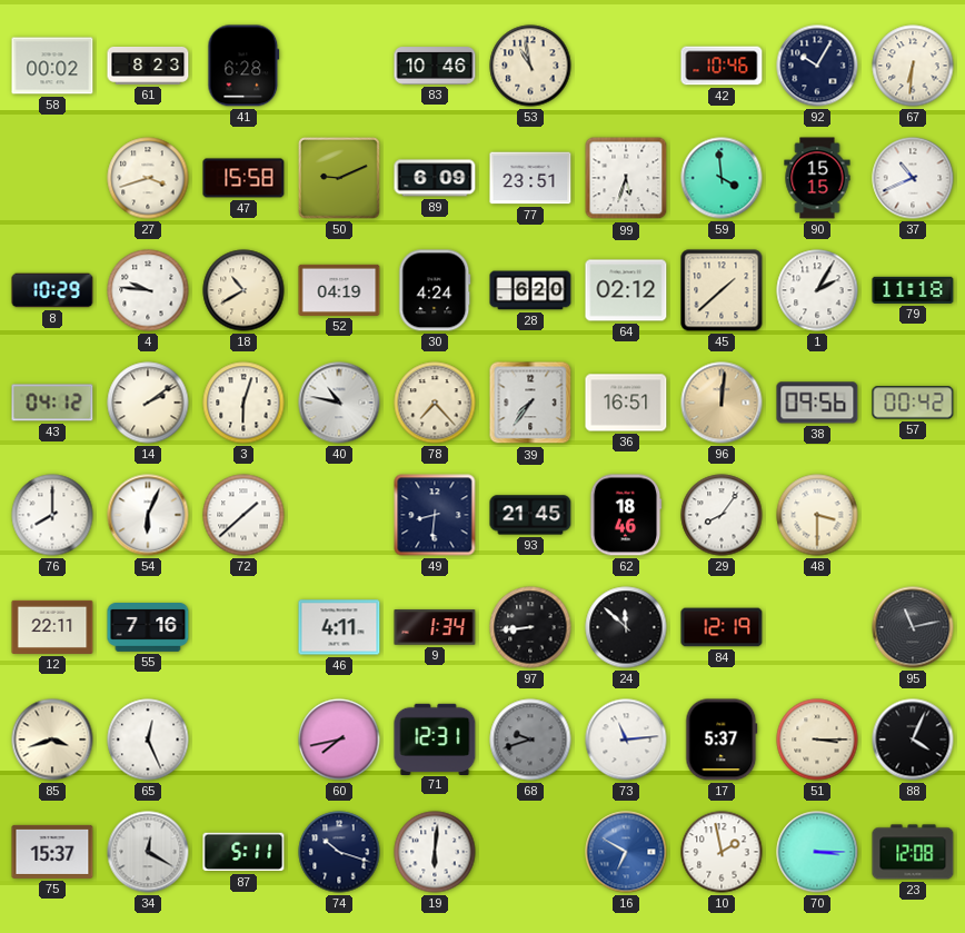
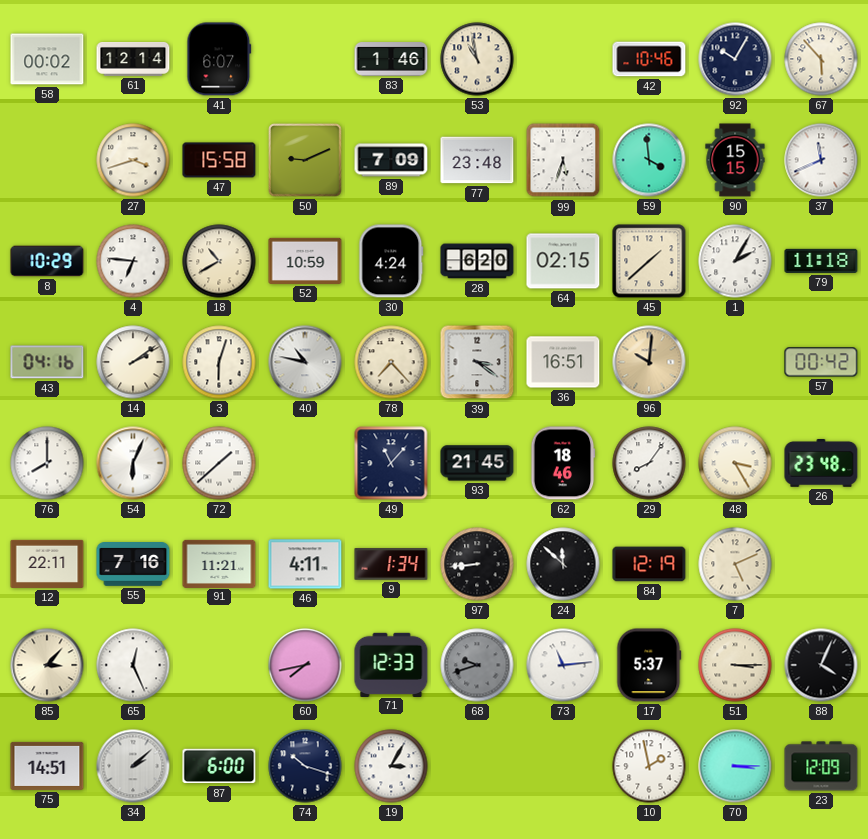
61: 8:23 -> 12:14
41: 6:28 -> 6:07
83: 10:46 -> 1:46
67: 6:31 -> 5:53
89: 6:09 -> 7:09
77: 23:51 -> 23:48
37: 10:41 -> 11:41
4: 9:46 -> 6:46
52: 04:19 -> 10:59
64: 02:12 -> 02:15
43: 04:12 -> 04:16
39: 7:36 -> 3:21
96: 12:01 -> 10:01
38: 09:56 -> none
49: 8:31 -> 11:07
48: 3:30 -> 3:25
26: none -> 23:48
91: none -> 11:21
7: none -> 5:11
95: 11:13 -> none
85: 3:42 -> 3:07
71: 12:31 -> 12:33
75: 15:37 -> 14:51
34: 12:20 -> 2:08
87: 5:11 -> 6:00
19: 6:01 -> 3:05
16: 6:50 -> none
23: 12:08 -> 12:09
